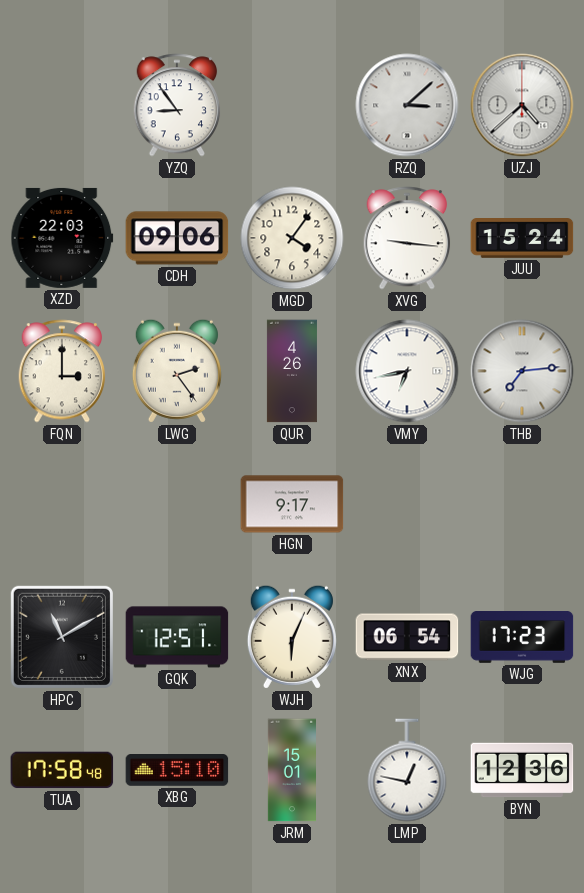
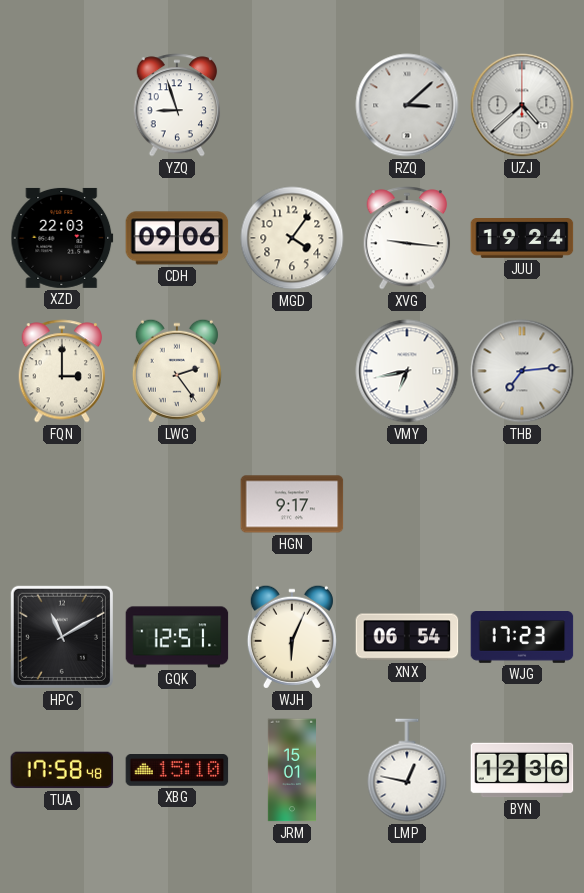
YZQ: 8:54 -> 8:57
JUU: 15:24 -> 19:24
QUR: 4:26 -> none
